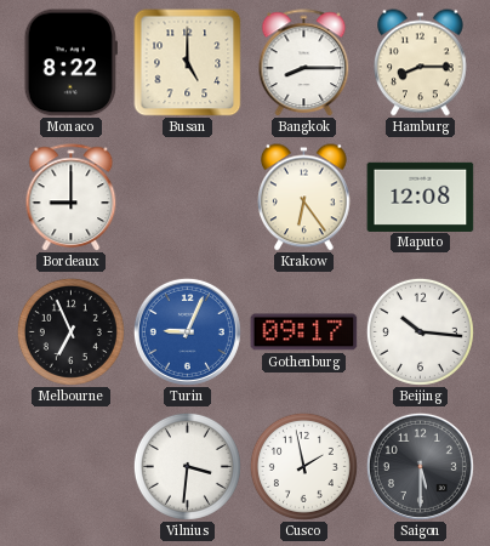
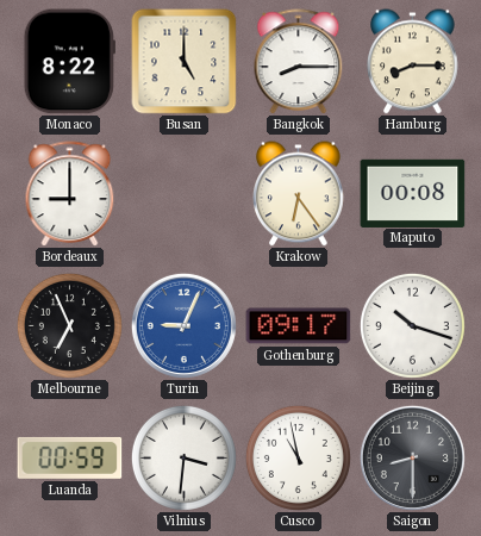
Maputo: 12:08 -> 00:08
Beijing: 10:16 -> 10:18
Luanda: none -> 00:59
Cusco: 1:58 -> 10:58
Saigon: 5:30 -> 8:30
